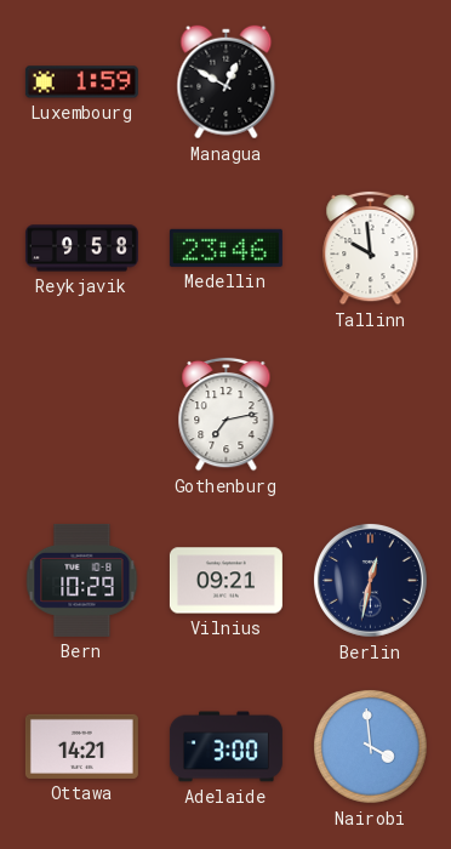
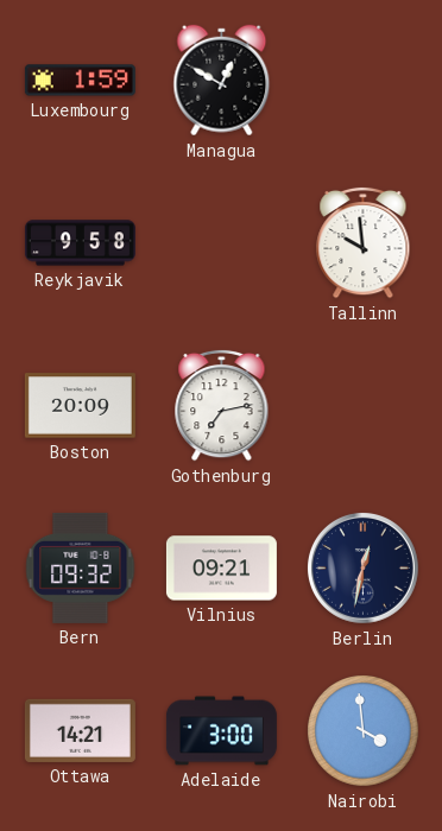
Medellin: 23:46 -> none
Boston: none -> 20:09
Bern: 10:29 -> 09:32
